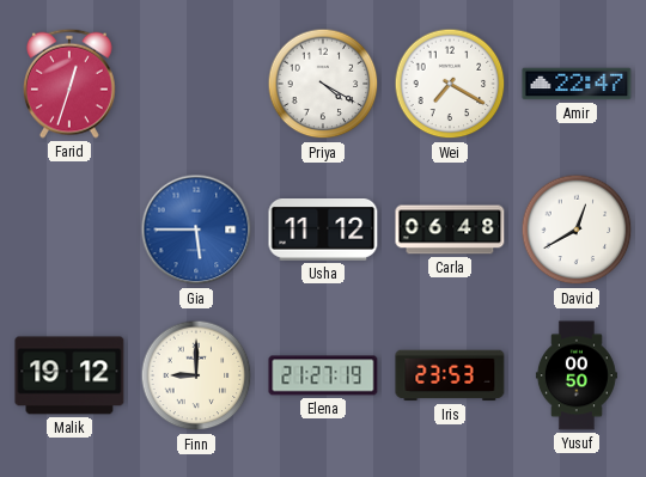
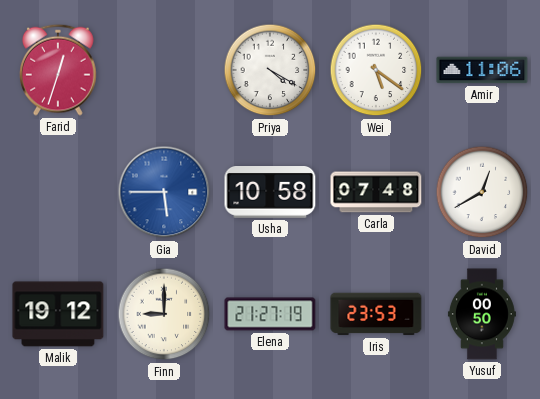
Wei: 7:20 -> 5:21
Amir: 22:47 -> 11:06
Usha: 11:12 -> 10:58
Carla: 06:48 -> 07:48
